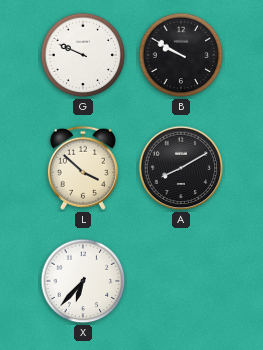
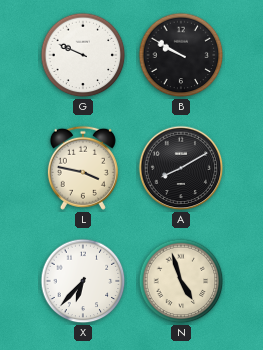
L: 3:52 -> 3:47
N: none -> 4:57
